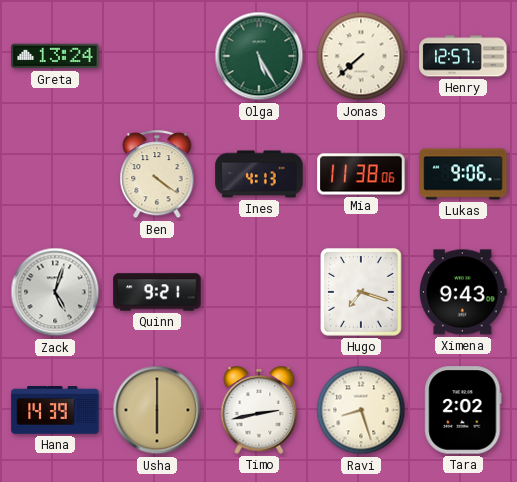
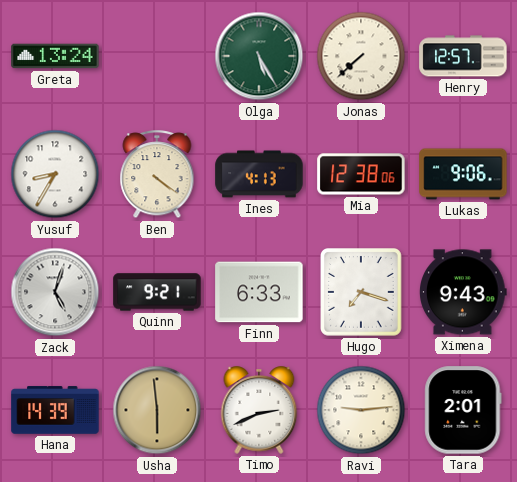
Yusuf: none -> 8:35
Mia: 11:38 -> 12:38
Finn: none -> 6:33
Usha: 6:00 -> 5:59
Timo: 2:43 -> 2:41
Ravi: 8:27 -> 9:14
Tara: 2:02 -> 2:01
